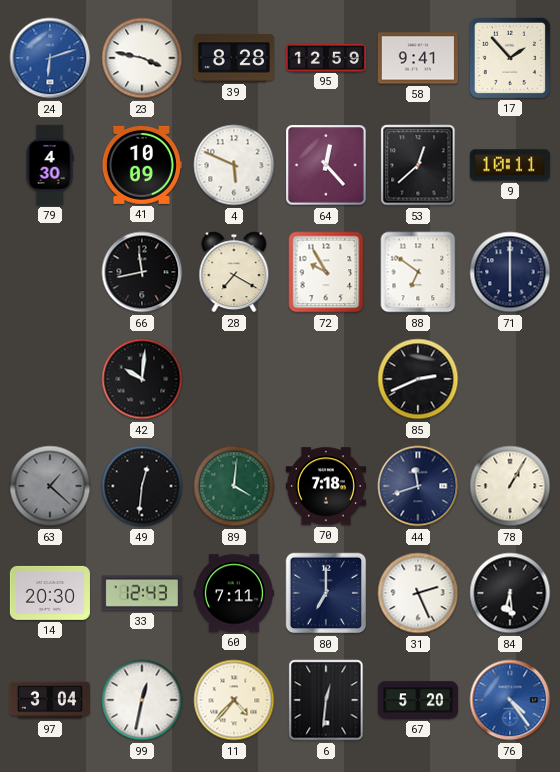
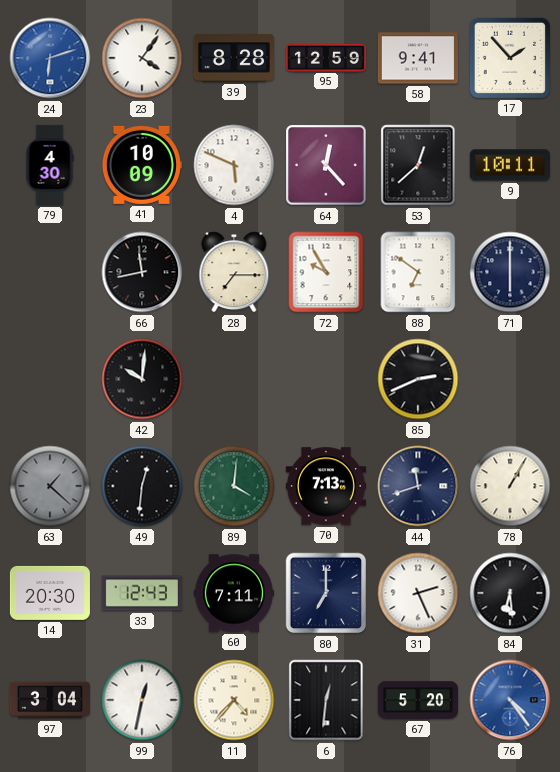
23: 3:47 -> 4:06
28: 7:20 -> 7:15
70: 7:18 -> 7:13
